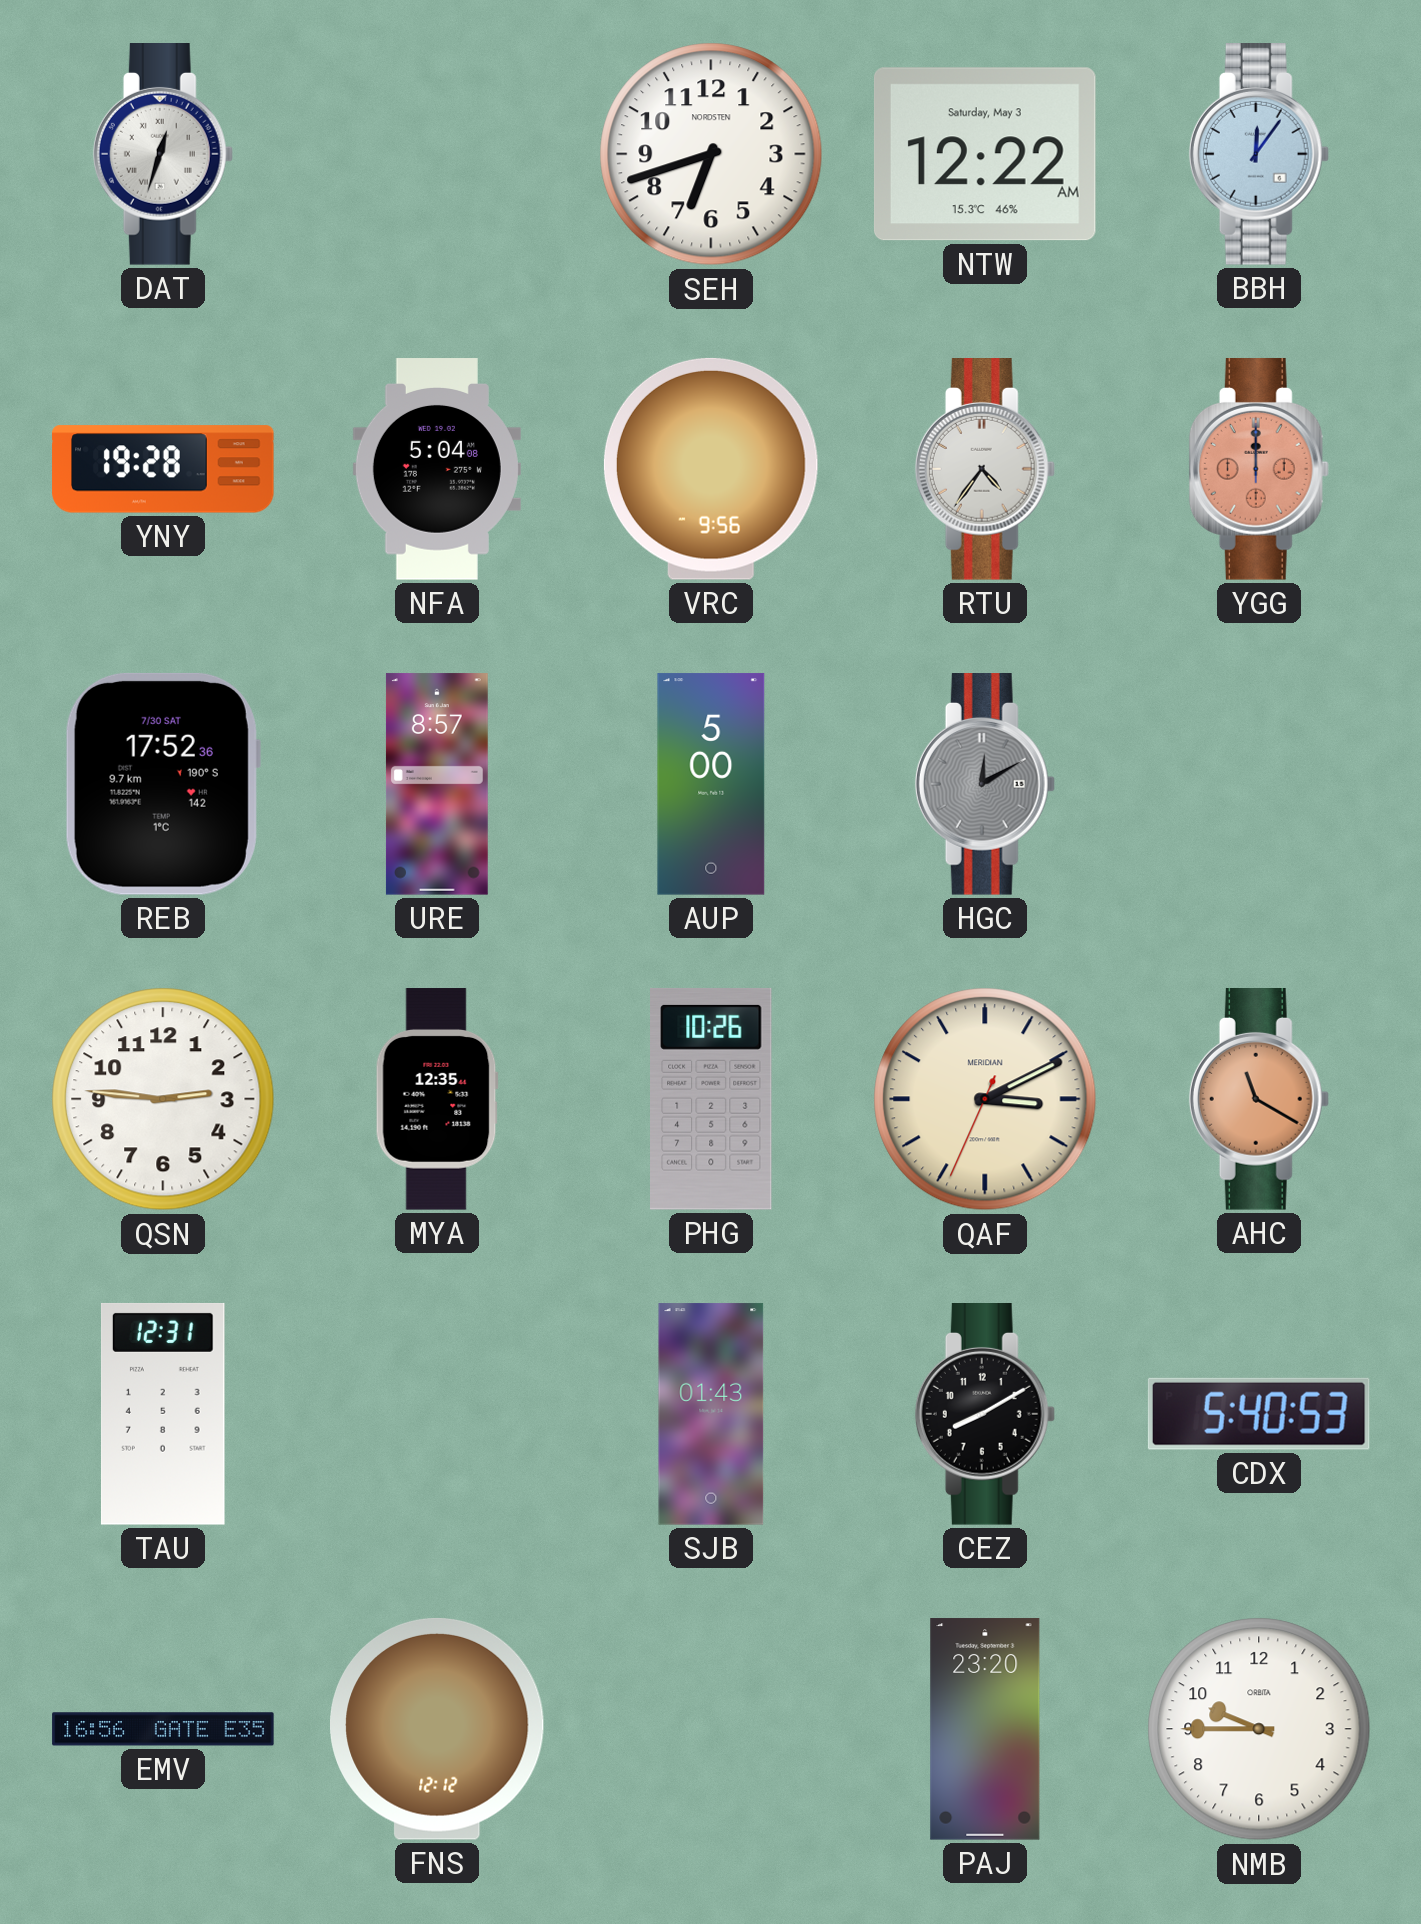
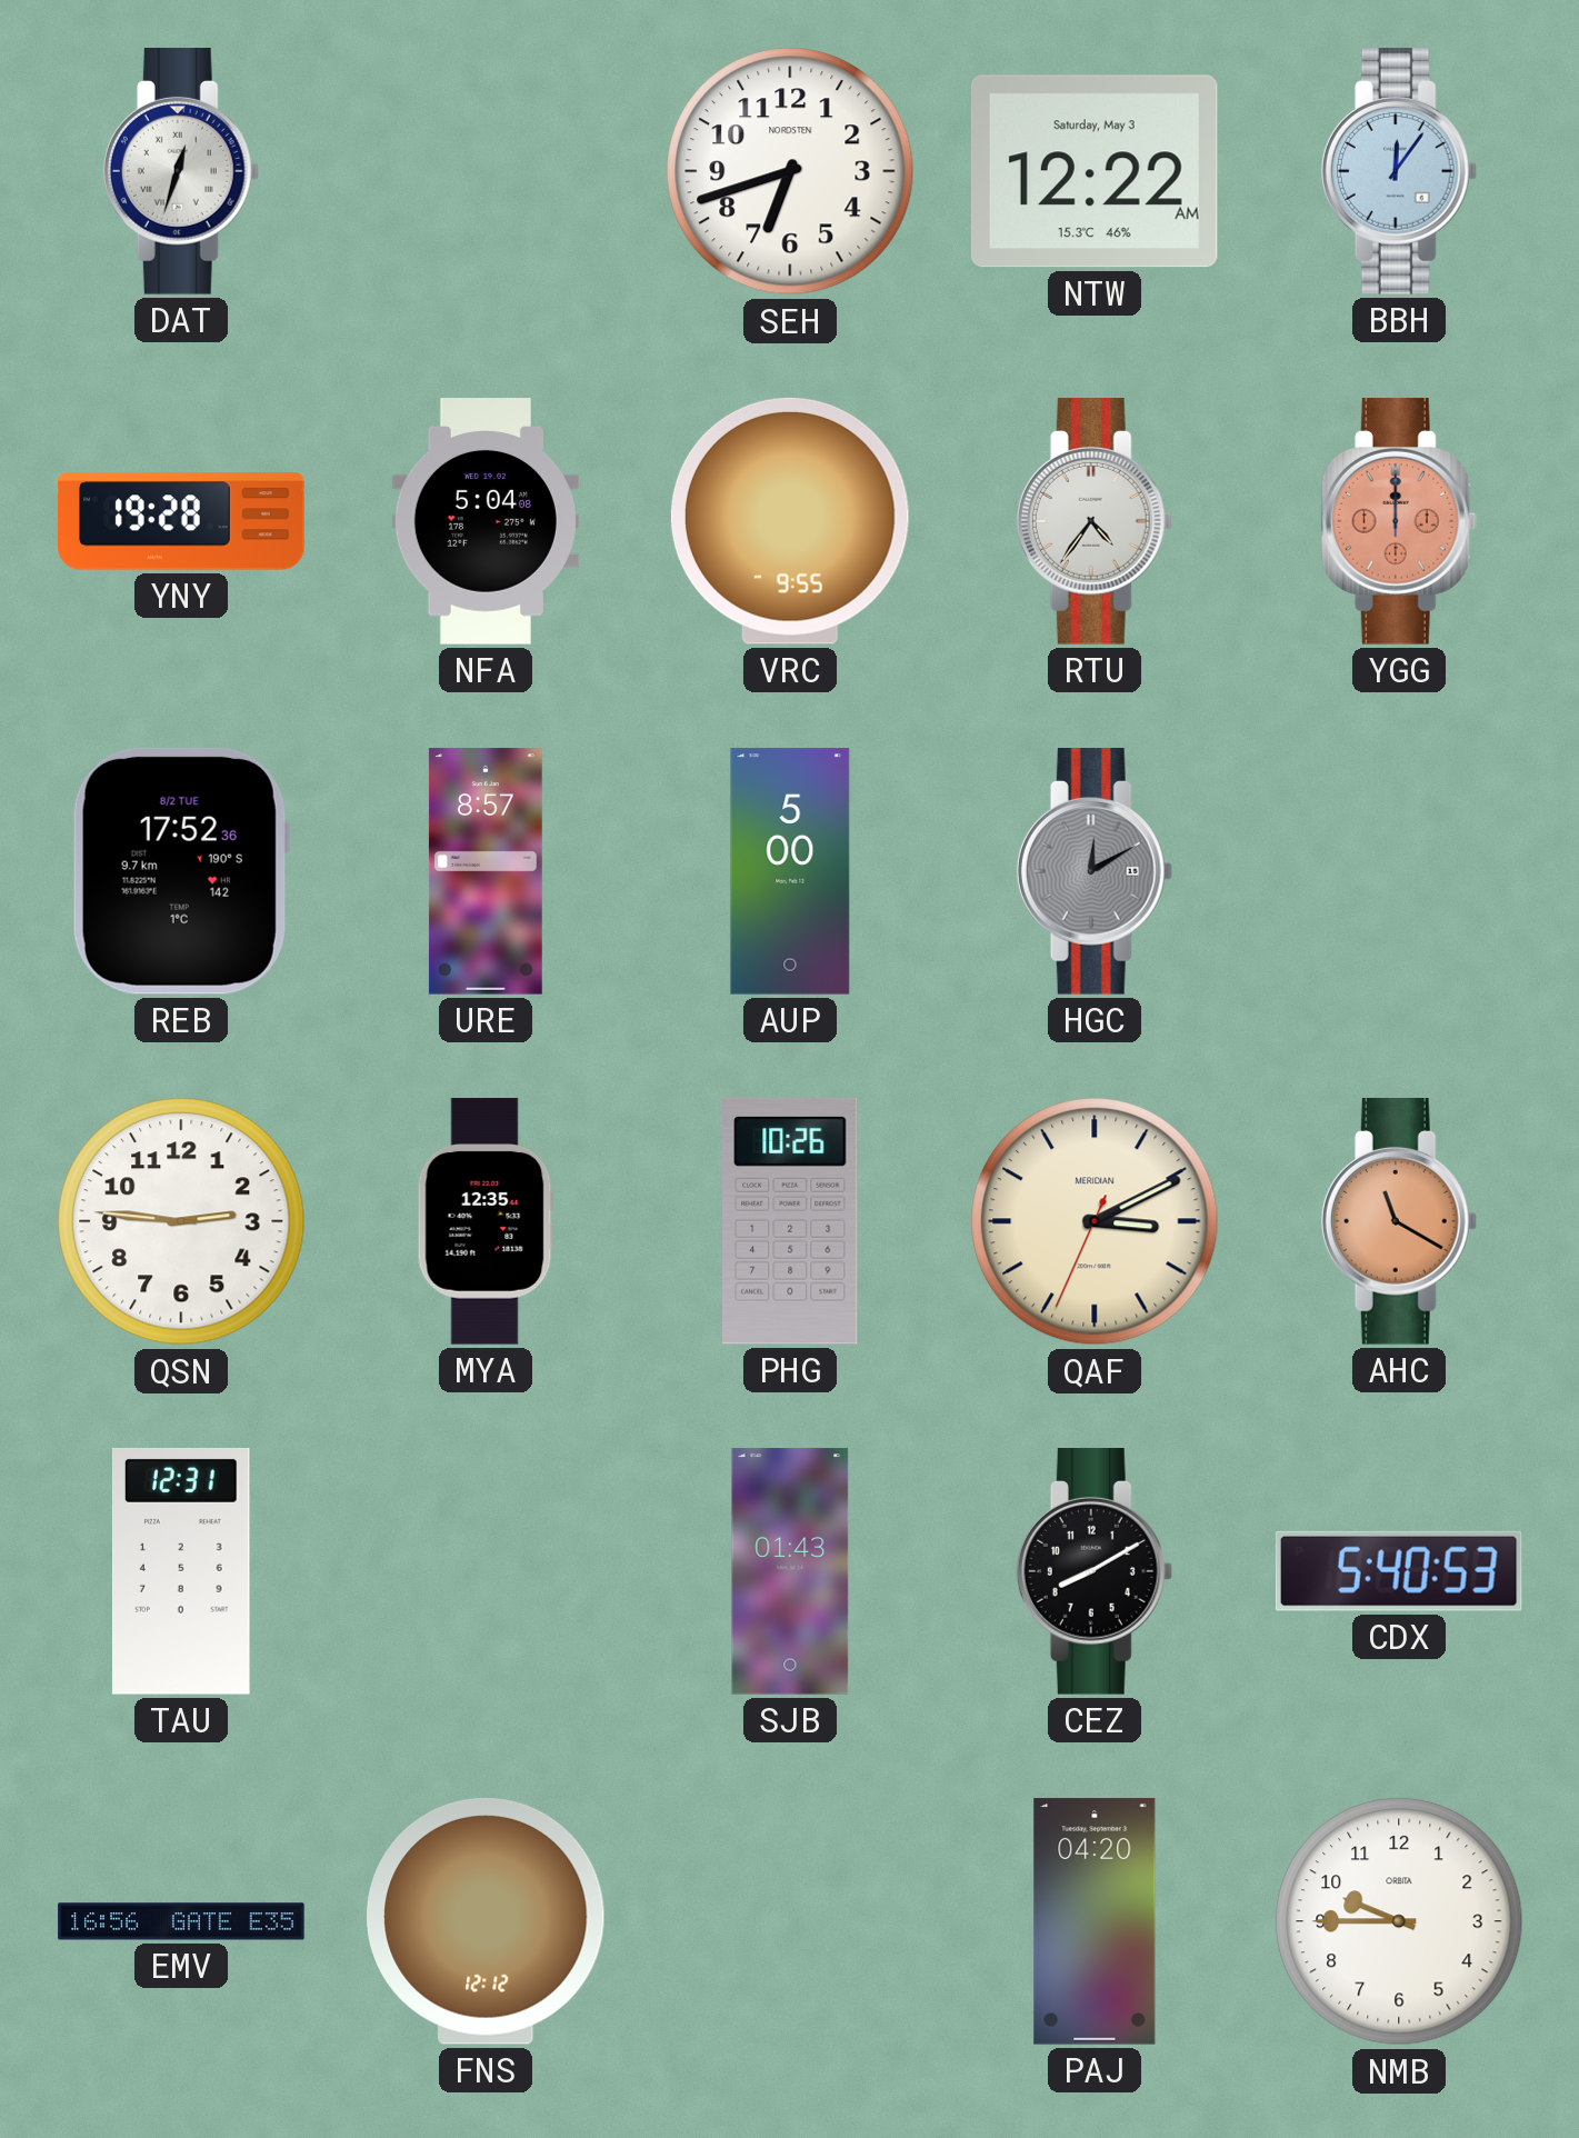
VRC: 9:56 -> 9:55
REB date: 7/30 SAT -> 8/2 TUE
PAJ: 23:20 -> 04:20
